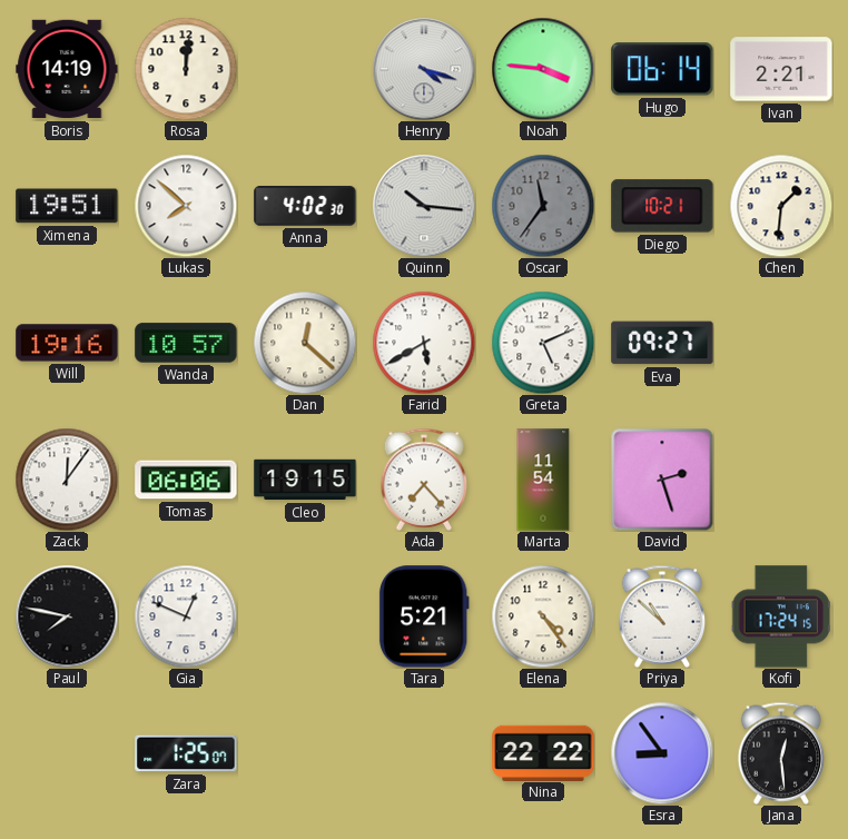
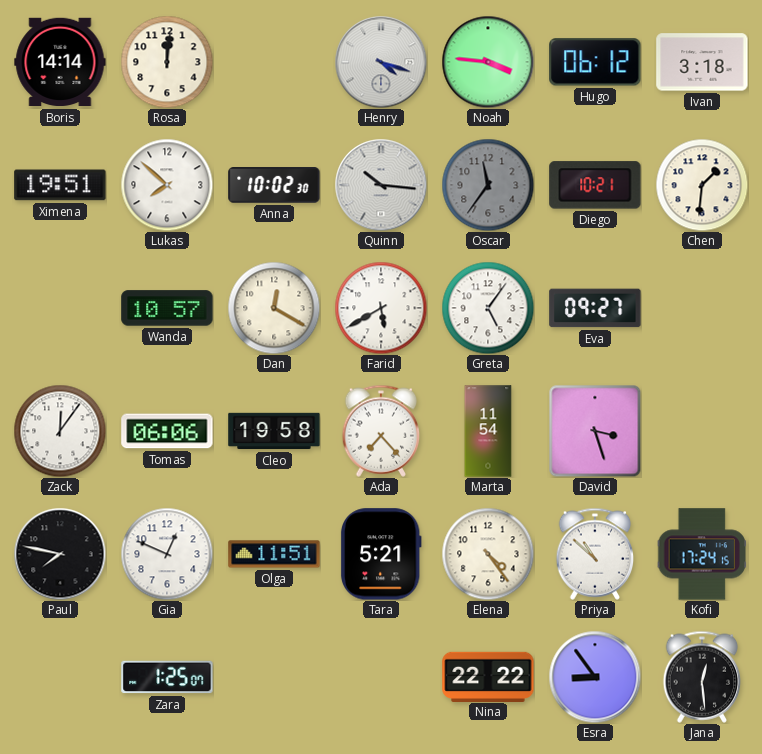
Boris: 14:19 -> 14:14
Hugo: 06:14 -> 06:12
Ivan: 2:21 -> 3:18
Anna: 4:02 -> 10:02
Will: 19:16 -> none
Dan: 12:22 -> 12:20
Greta: 5:11 -> 5:06
Cleo: 19:15 -> 19:58
David: 2:27 -> 3:27
Olga: none -> 11:51
